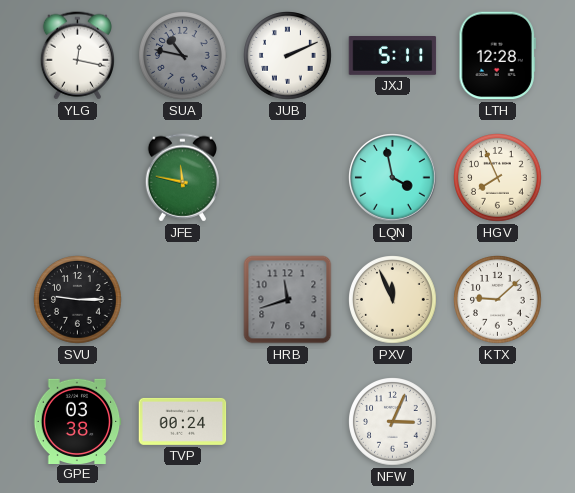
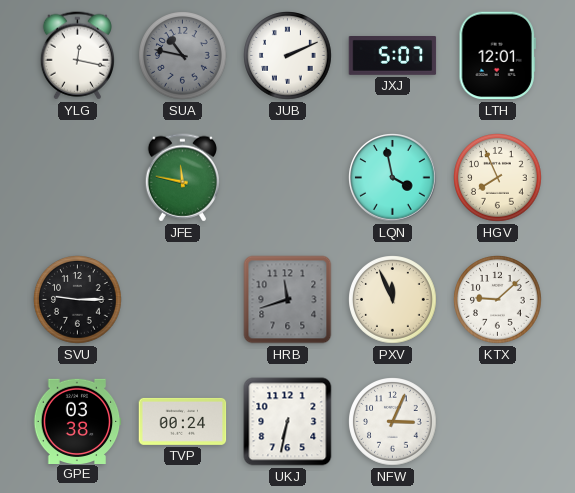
JXJ: 5:11 -> 5:07
LTH: 12:28 -> 12:01
UKJ: none -> 6:32
